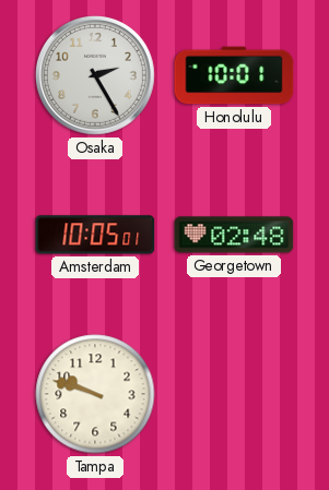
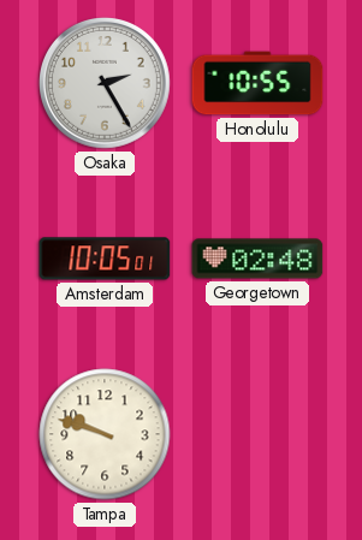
Honolulu: 10:01 -> 10:55
